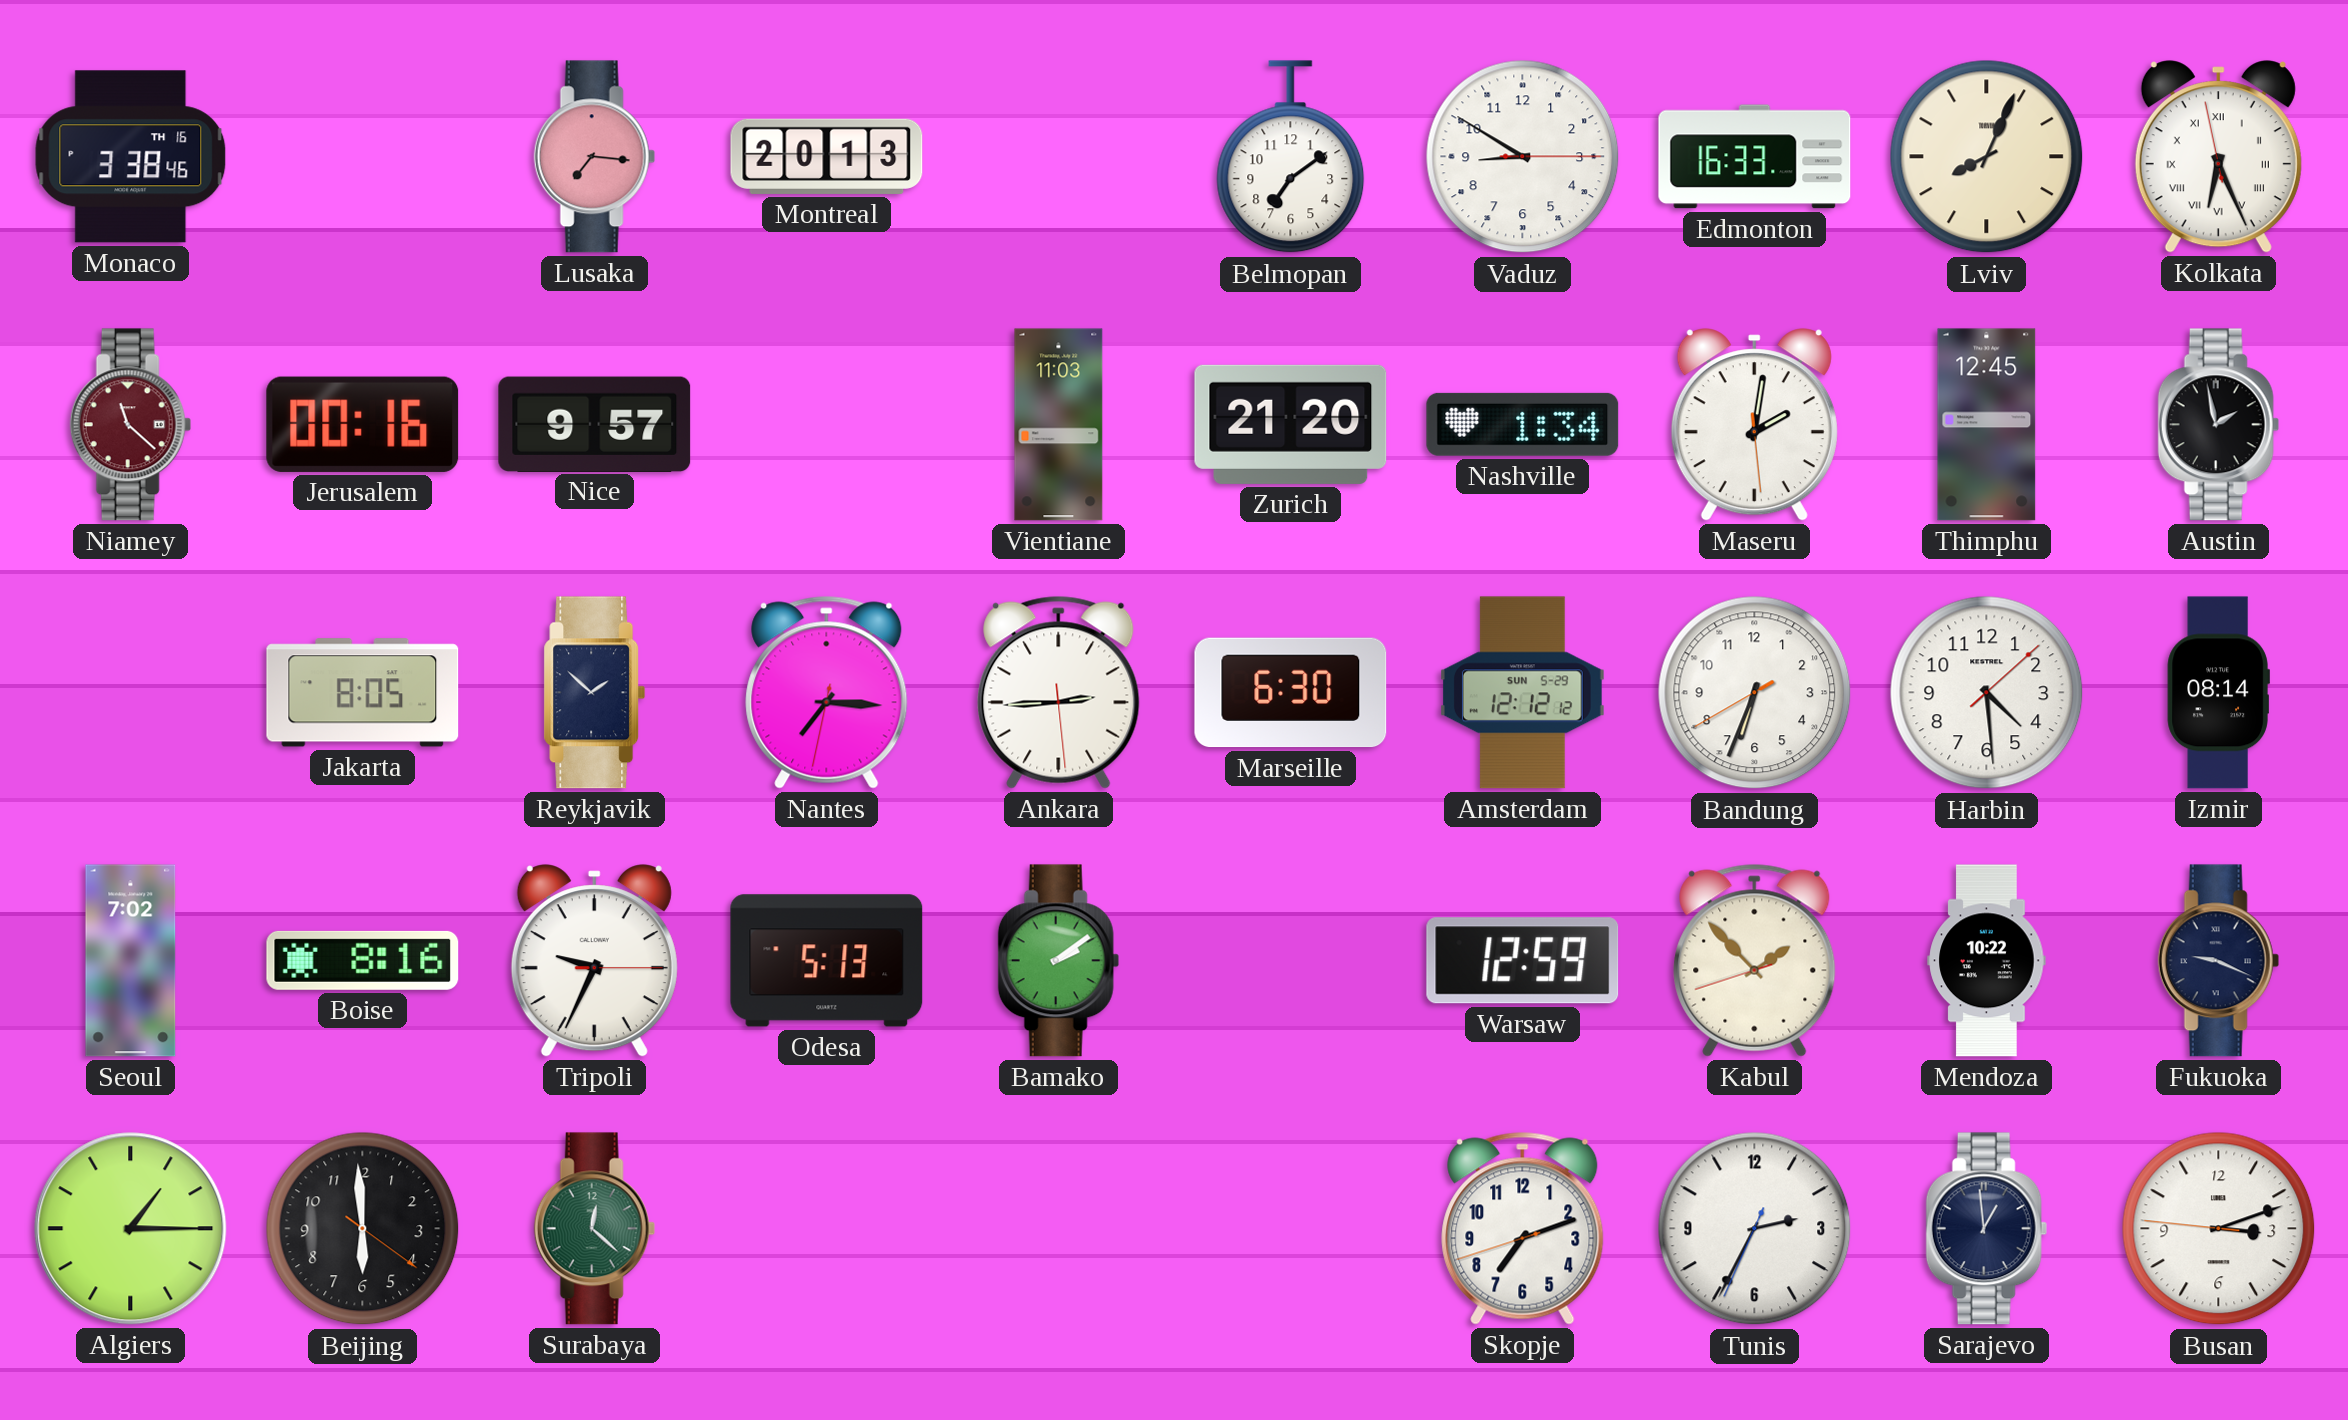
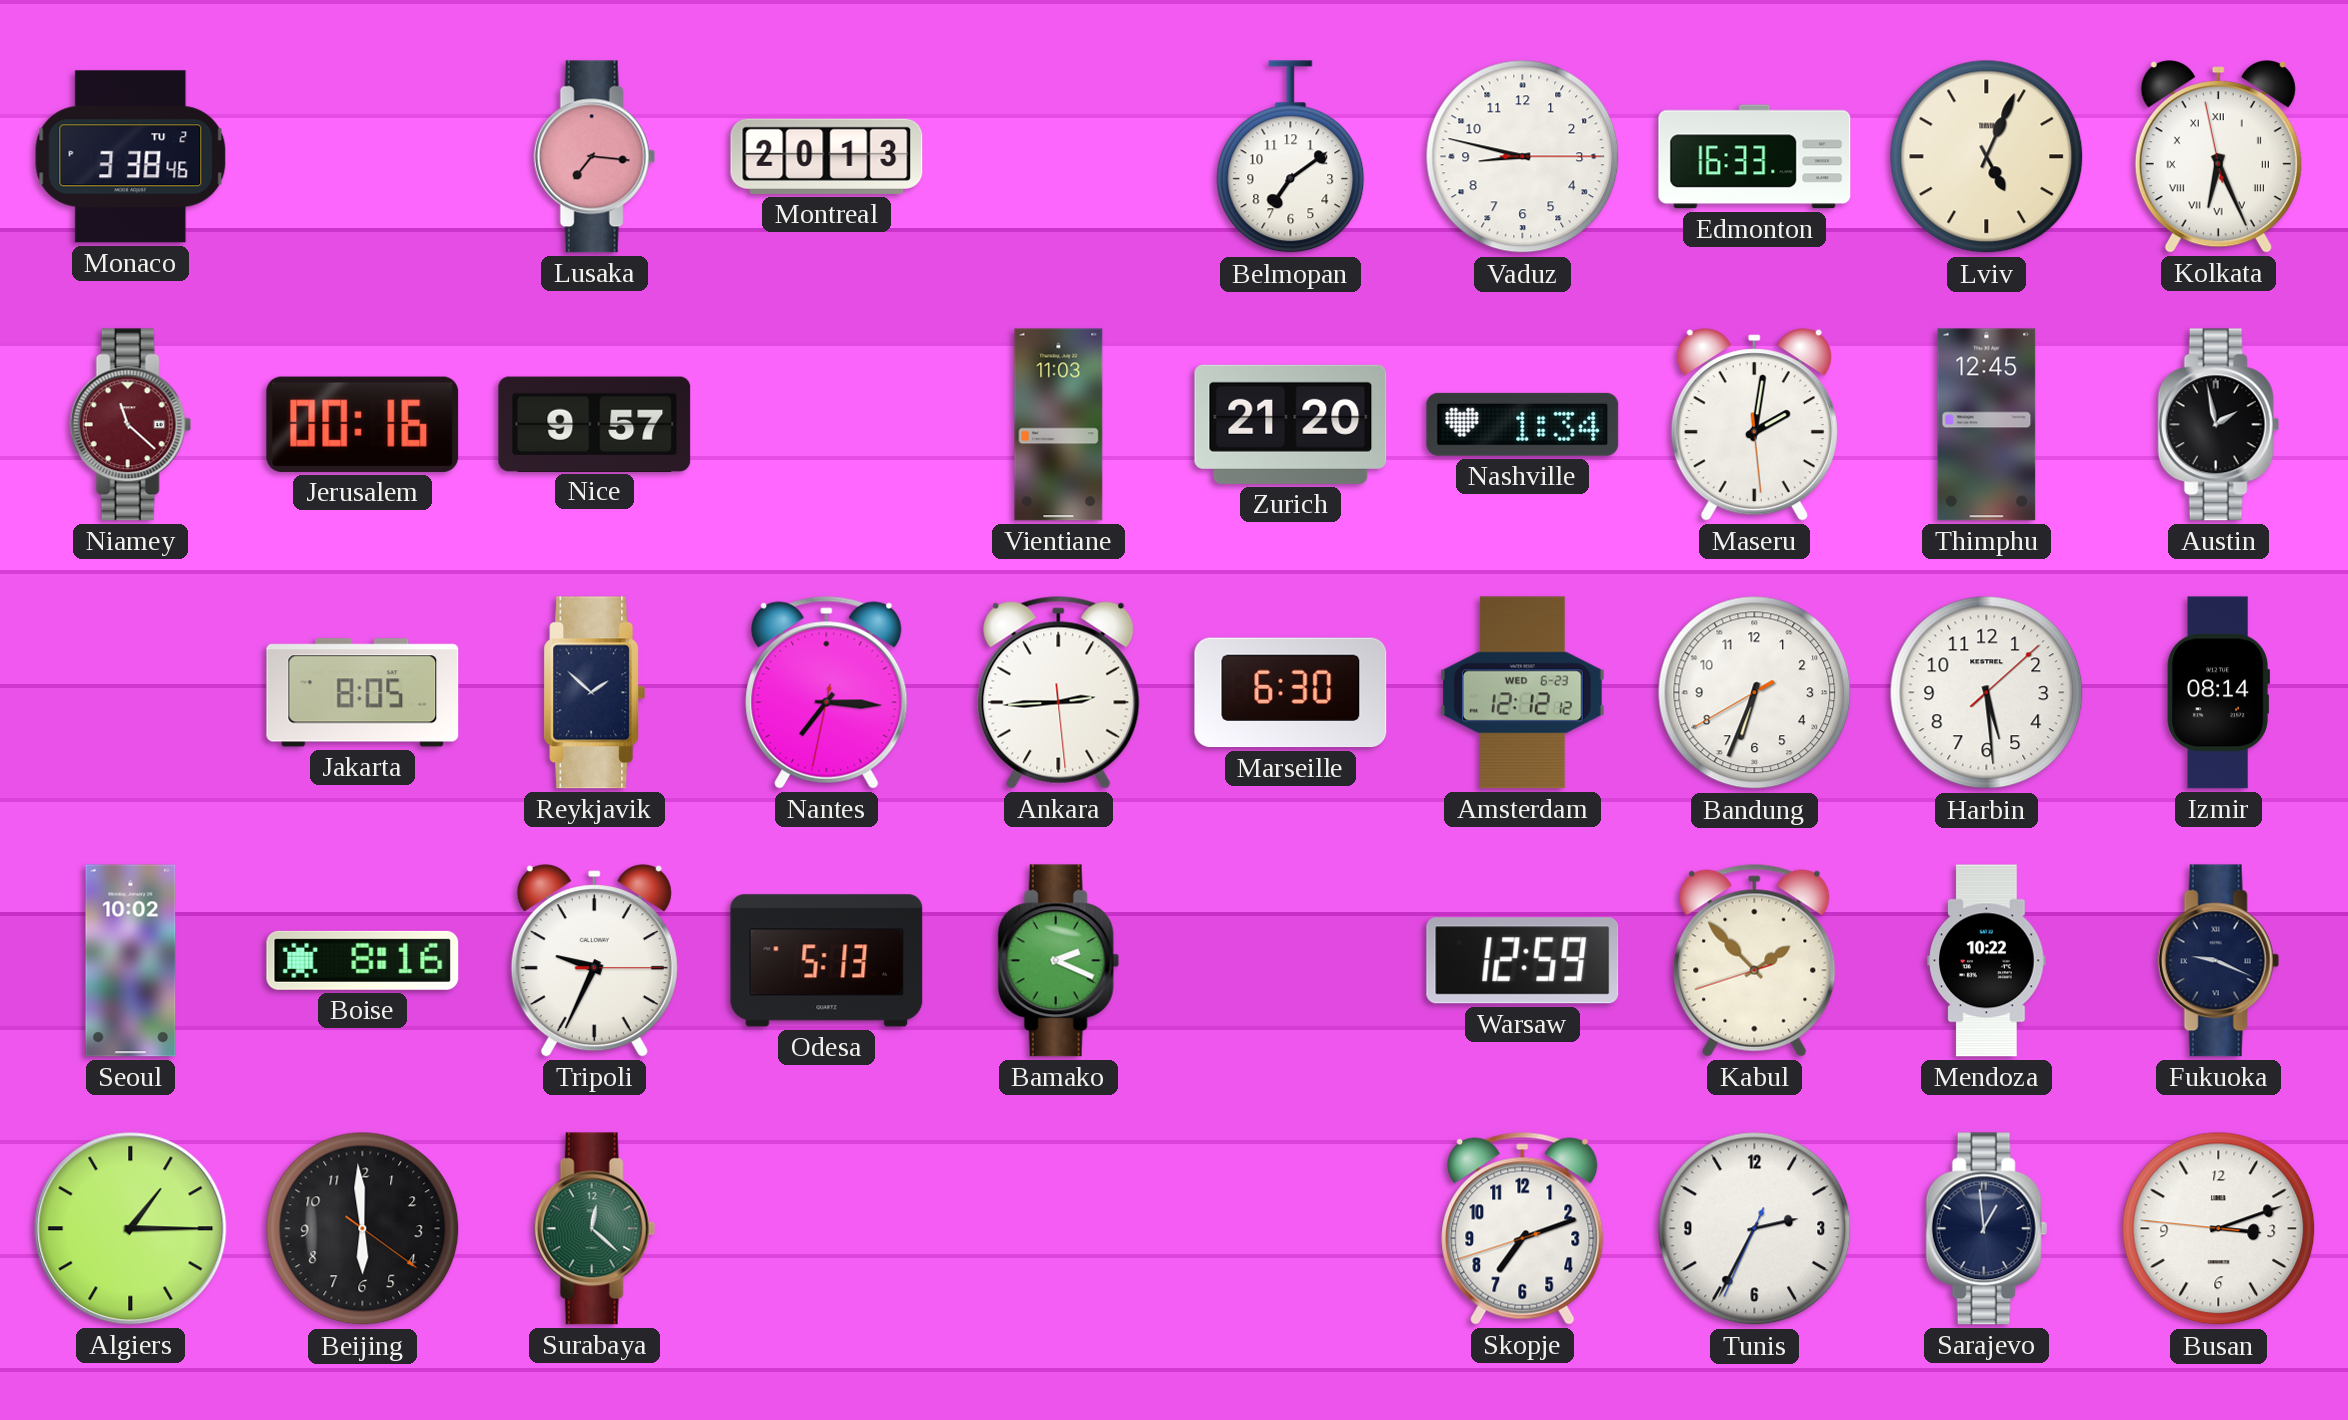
Monaco date: TH 16 -> TU 2
Vaduz: 8:50 -> 8:47
Lviv: 8:04 -> 5:04
Amsterdam date: SUN 5-29 -> WED 6-23
Harbin: 4:29 -> 5:29
Seoul: 7:02 -> 10:02
Bamako: 2:09 -> 2:19
